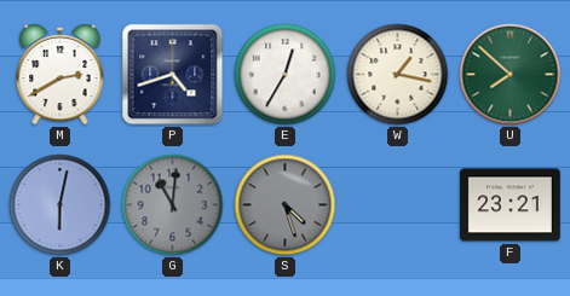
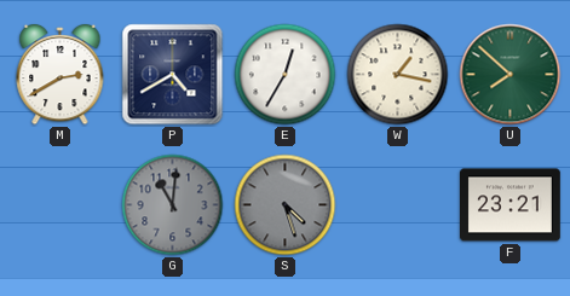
P: 4:42 -> 4:40
K: 6:02 -> none
